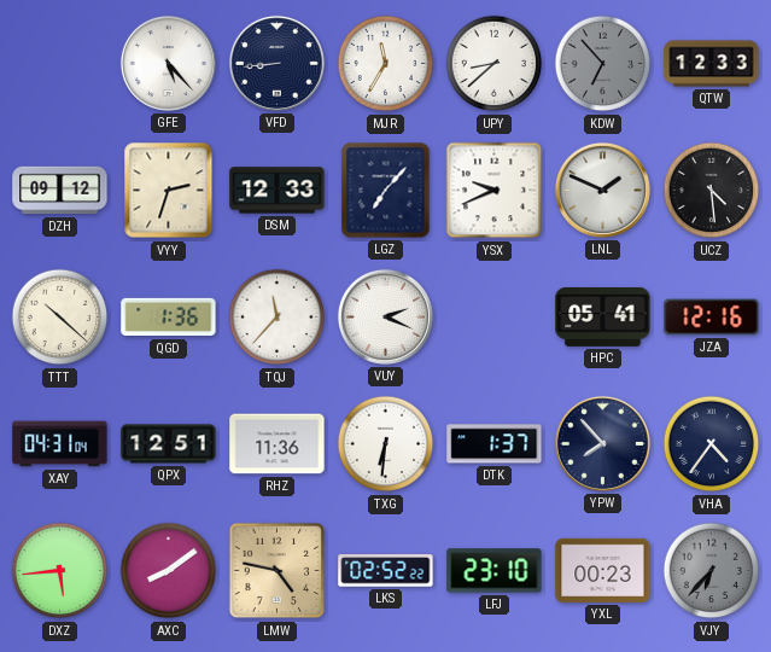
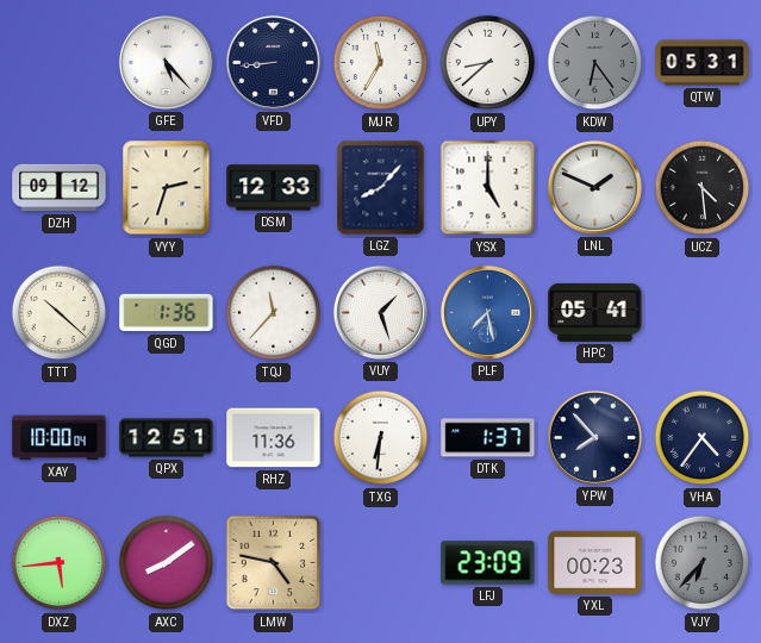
KDW: 6:53 -> 6:24
QTW: 12:33 -> 05:31
LGZ: 7:07 -> 8:07
YSX: 9:41 -> 5:00
VUY: 2:19 -> 1:27
PLF: none -> 7:28
JZA: 12:16 -> none
XAY: 04:31 -> 10:00
LKS: 02:52 -> none
LFJ: 23:10 -> 23:09
